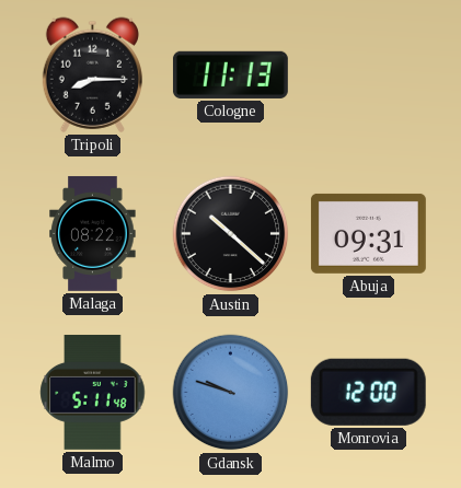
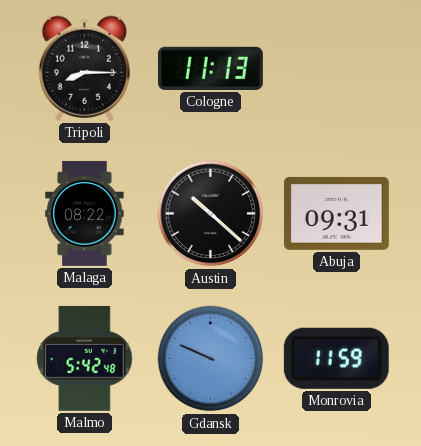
Malmo: 5:11 -> 5:42
Gdansk: 9:48 -> 9:49
Monrovia: 12:00 -> 11:59
